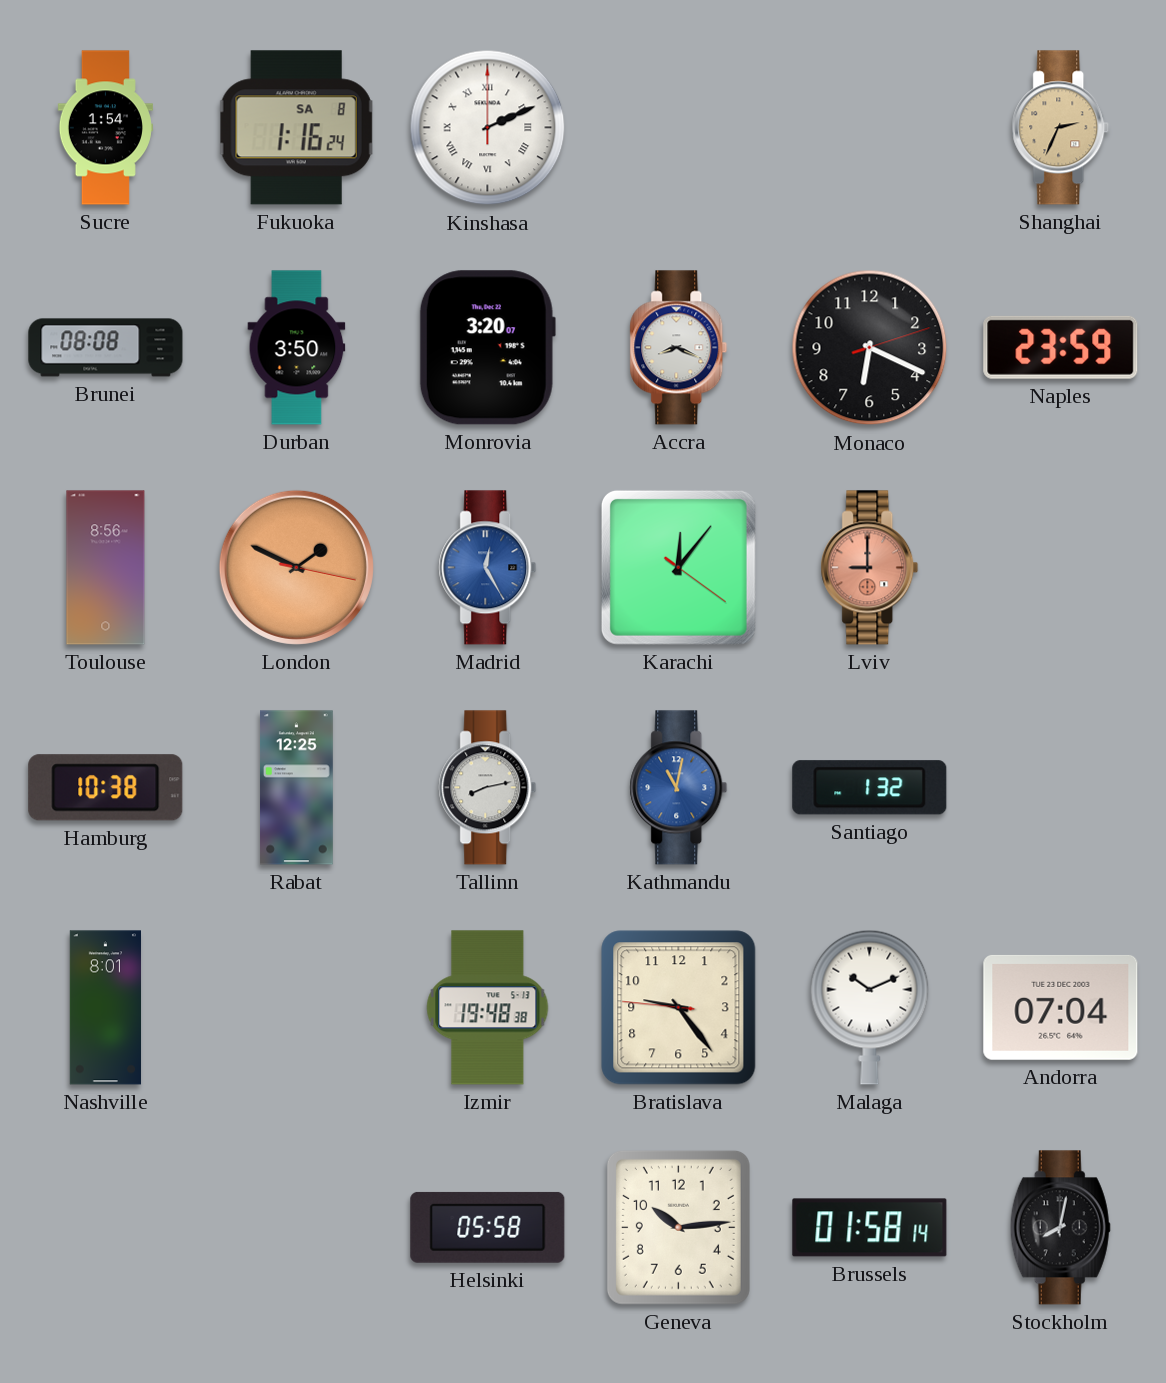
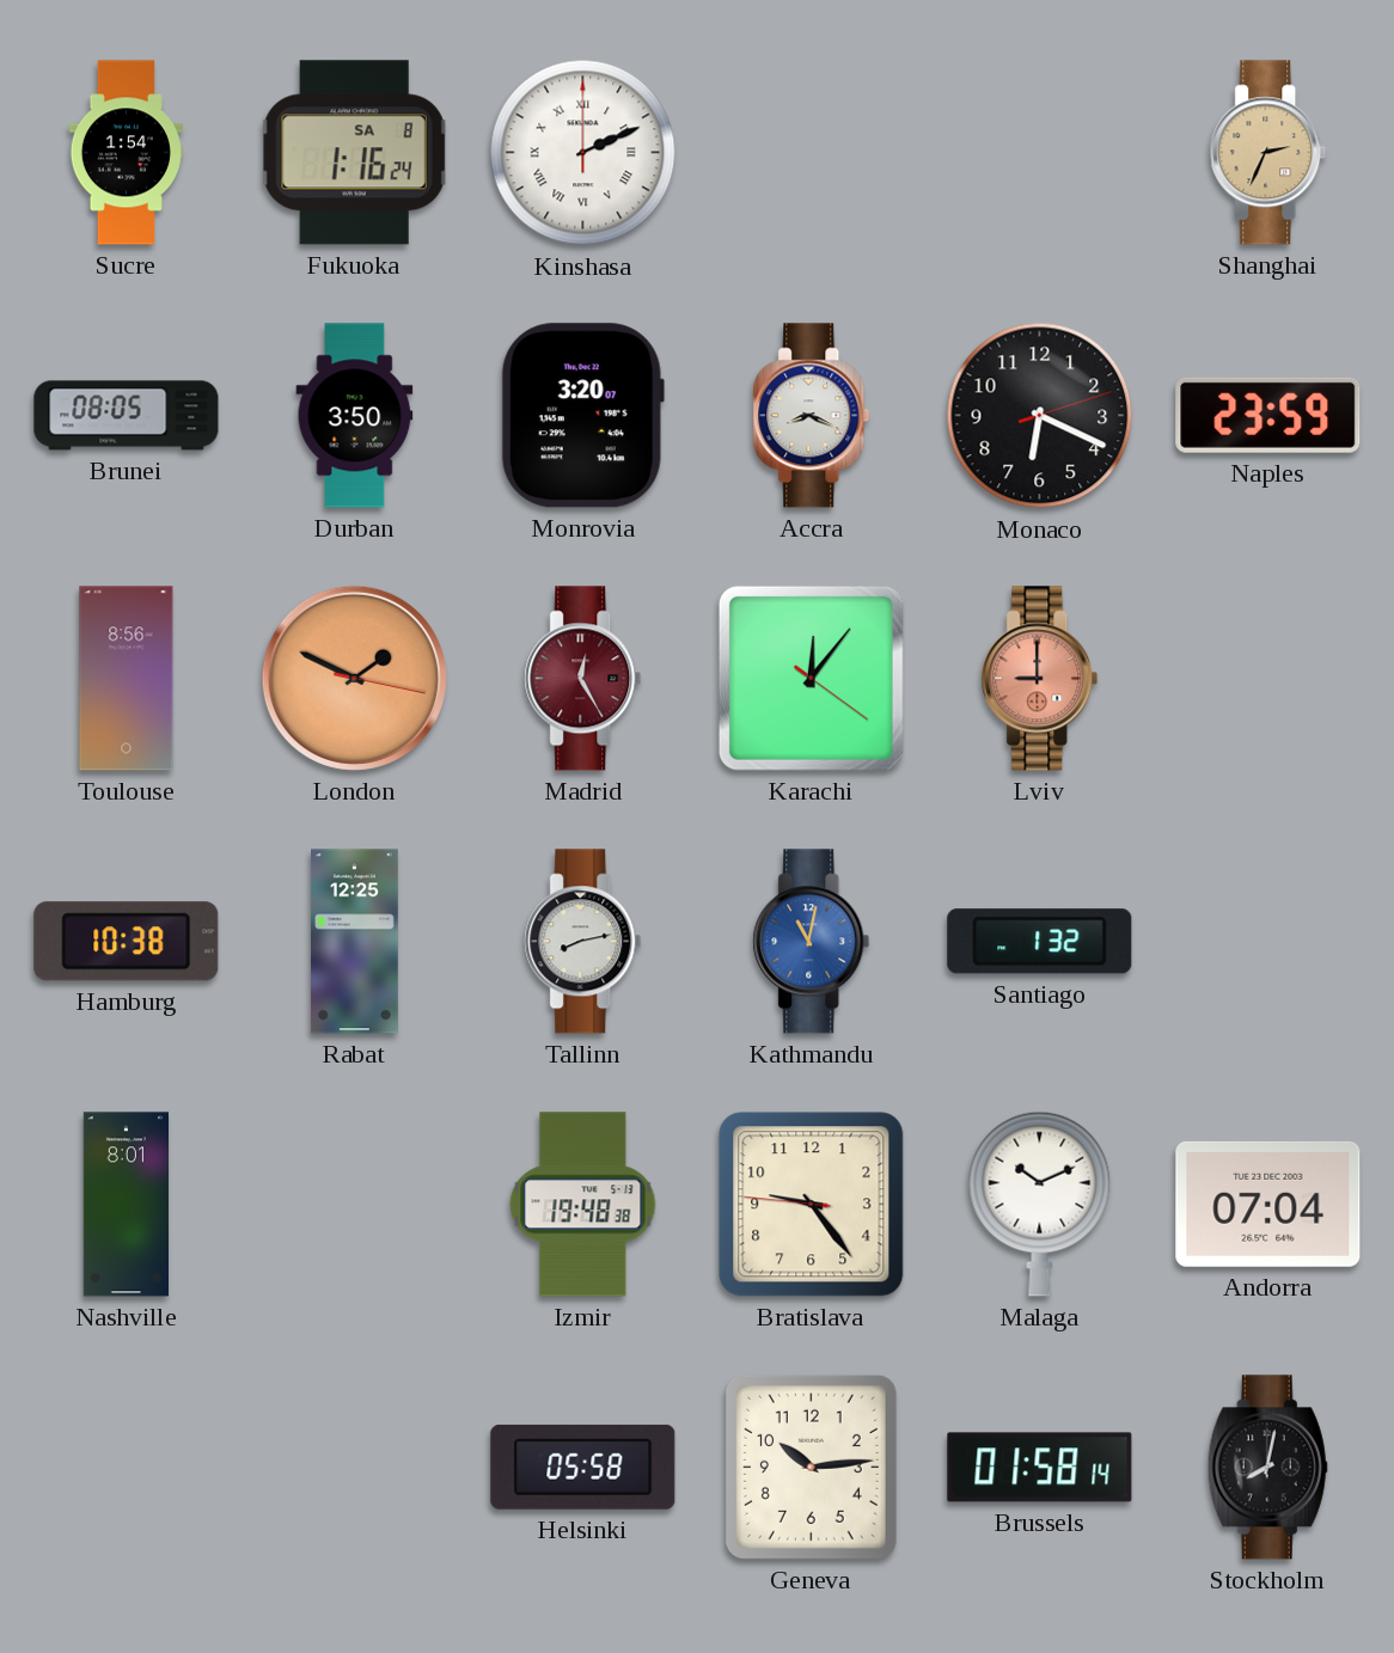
Brunei: 08:08 -> 08:05
Madrid dial: blue -> burgundy
